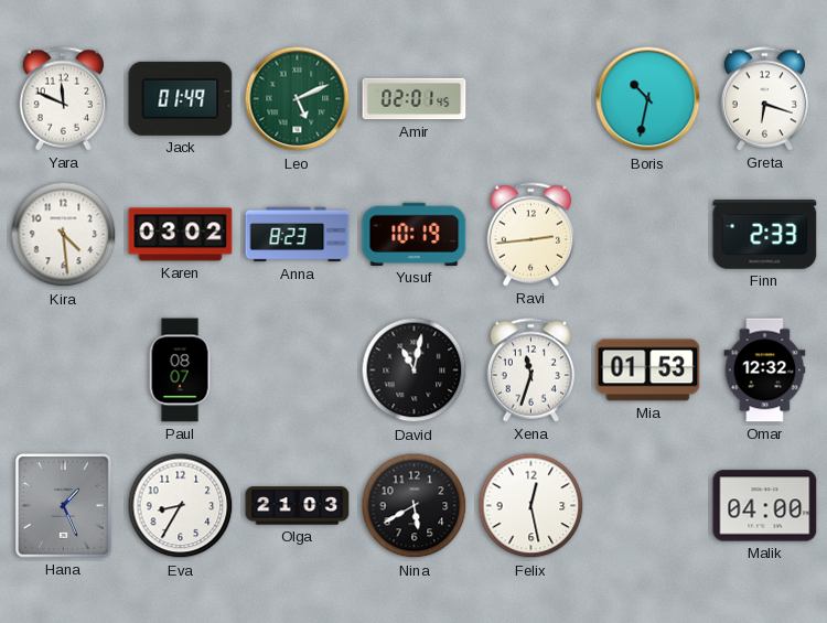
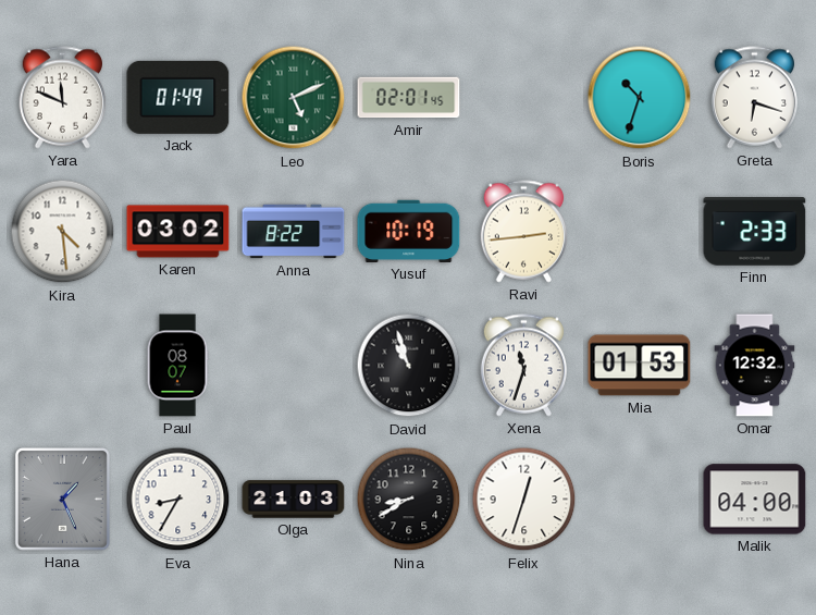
Boris: 10:32 -> 10:33
Anna: 8:23 -> 8:22
David: 11:02 -> 10:57
Nina: 5:40 -> 8:40
Felix: 12:28 -> 12:33
